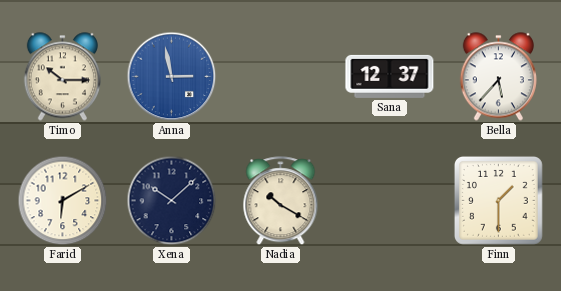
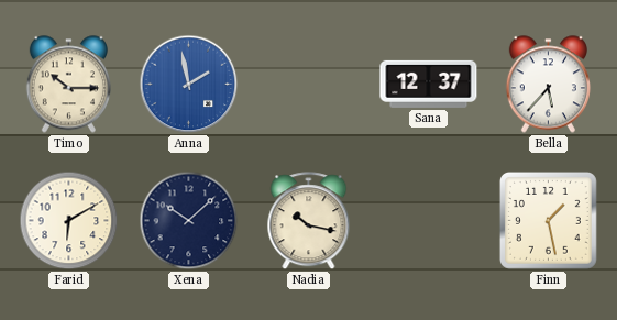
Anna: 2:58 -> 1:58
Nadia: 10:20 -> 10:17
Finn: 1:30 -> 1:28
